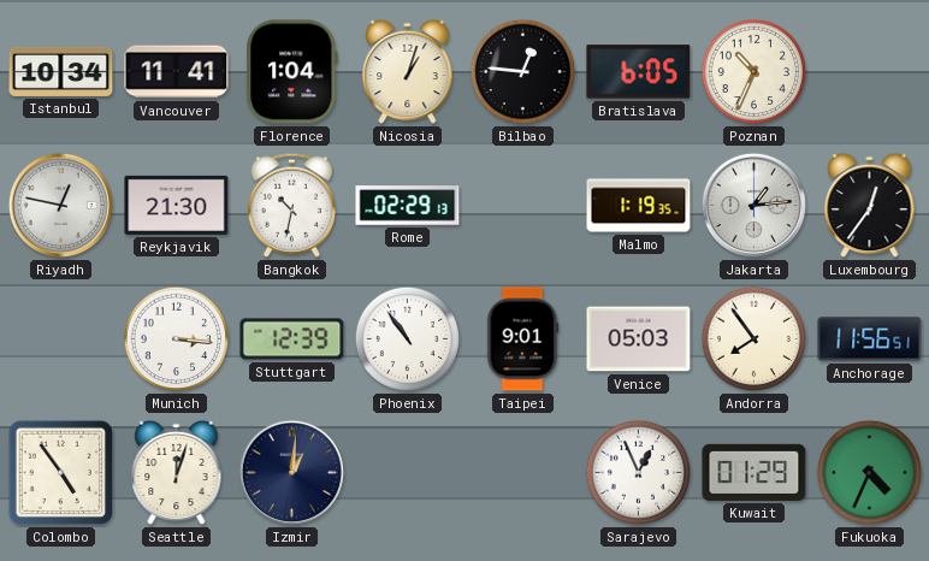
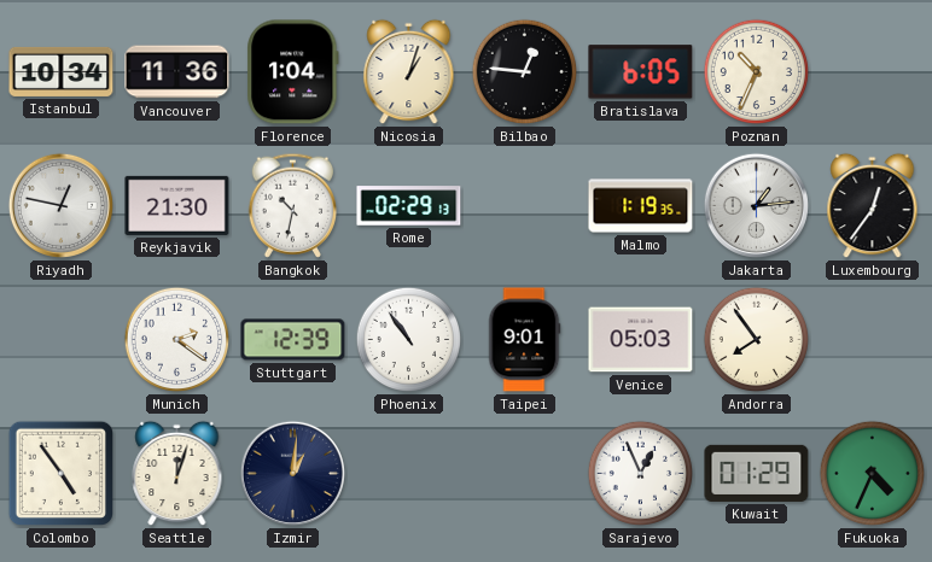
Vancouver: 11:41 -> 11:36
Munich: 3:16 -> 2:21
Anchorage: 11:56 -> none
